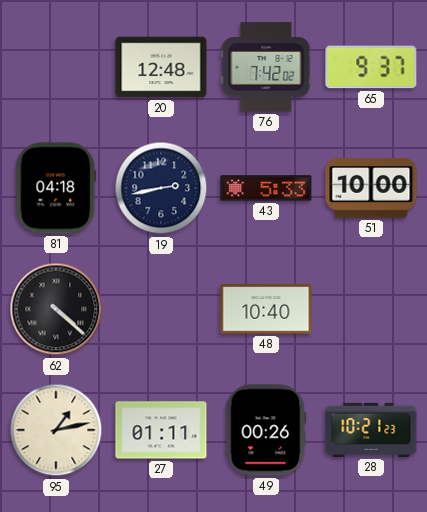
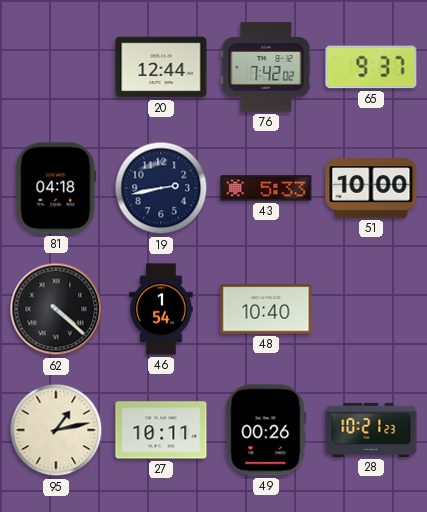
20: 12:48 -> 12:44
46: none -> 1:54
27: 01:11 -> 10:11
